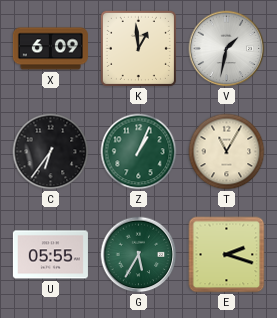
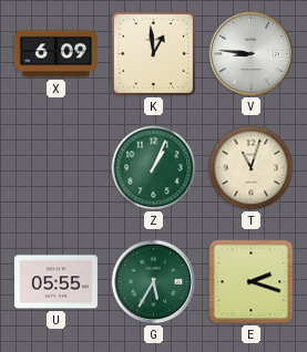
V: 1:32 -> 8:46
C: 6:36 -> none
T: 11:05 -> 11:03
